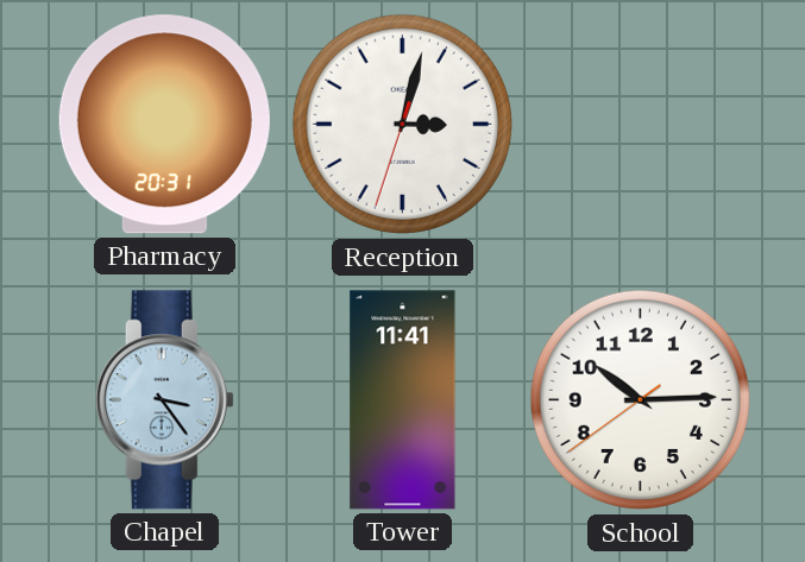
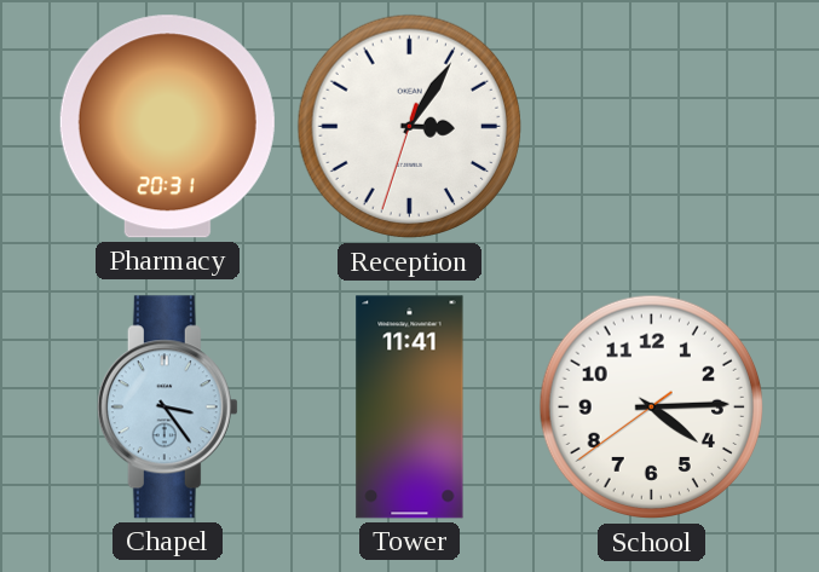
Reception: 3:02 -> 3:05
School: 10:14 -> 4:14
